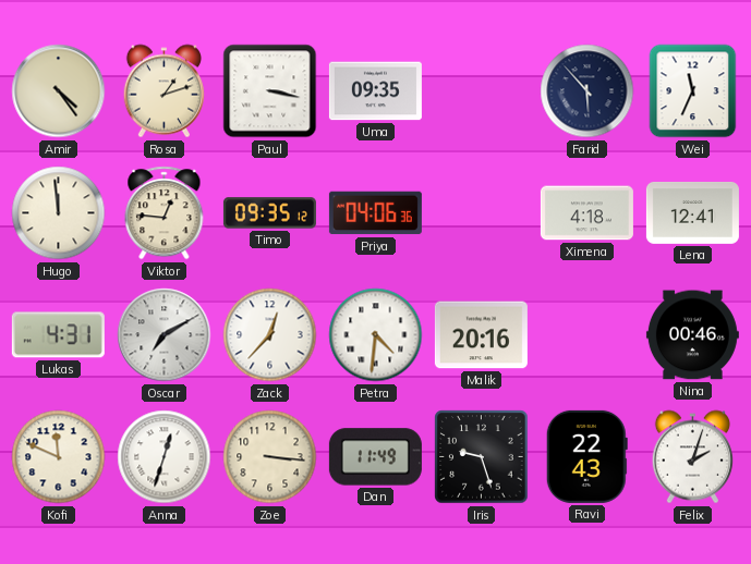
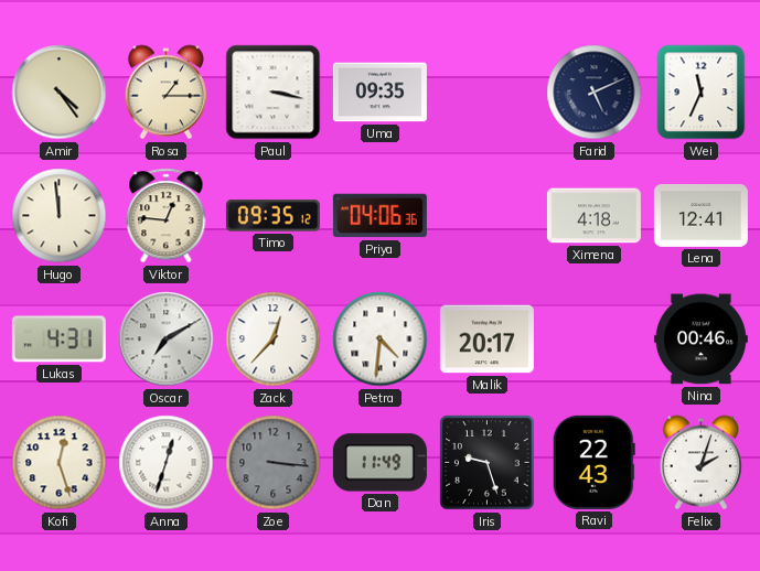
Rosa: 1:12 -> 1:15
Farid: 5:53 -> 5:11
Malik: 20:16 -> 20:17
Kofi: 11:49 -> 12:27
Zoe dial: cream -> grey
